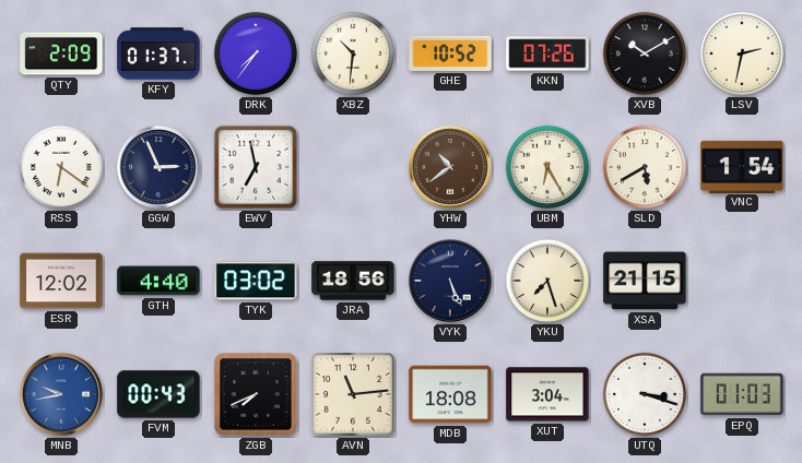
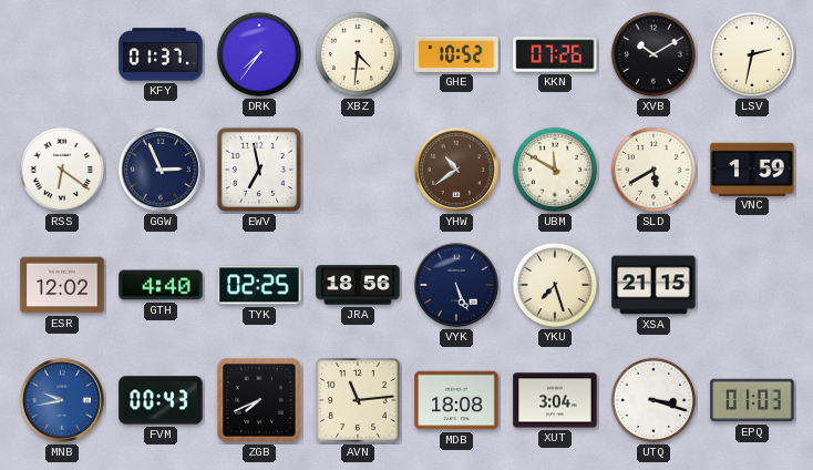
QTY: 2:09 -> none
XBZ: 10:31 -> 4:31
UBM: 6:25 -> 11:50
VNC: 1:54 -> 1:59
TYK: 03:02 -> 02:25
